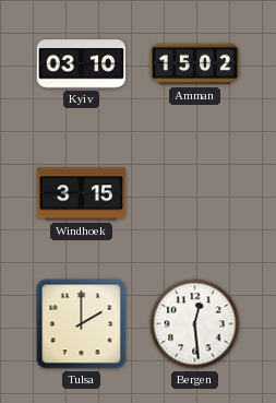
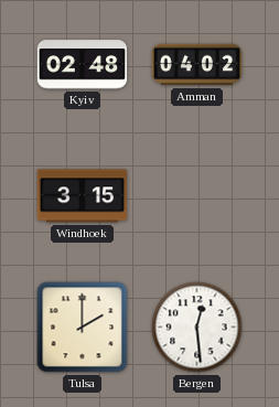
Kyiv: 03:10 -> 02:48
Amman: 15:02 -> 04:02
